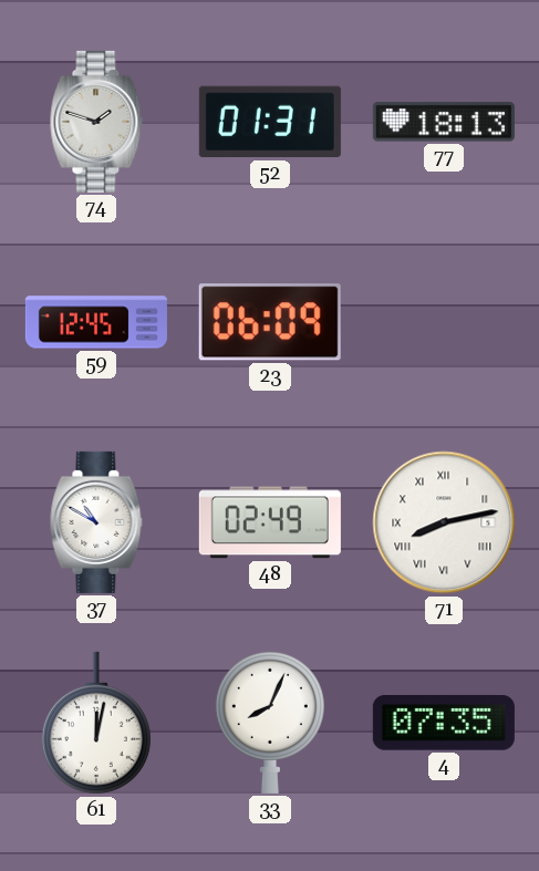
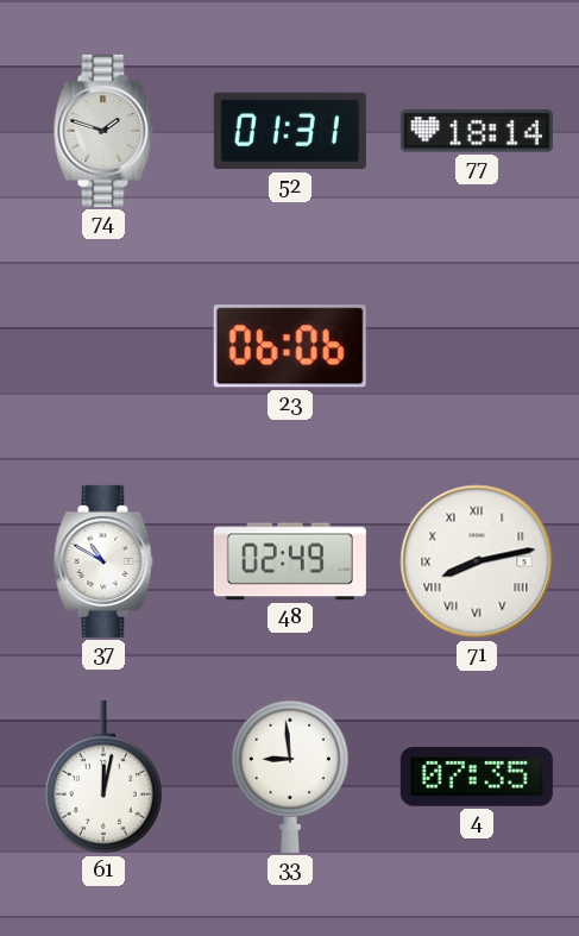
77: 18:13 -> 18:14
59: 12:45 -> none
23: 06:09 -> 06:06
33: 8:04 -> 8:59
